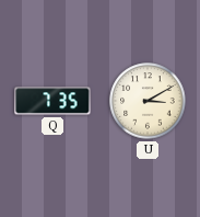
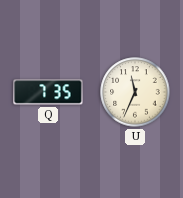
U: 3:10 -> 11:34
